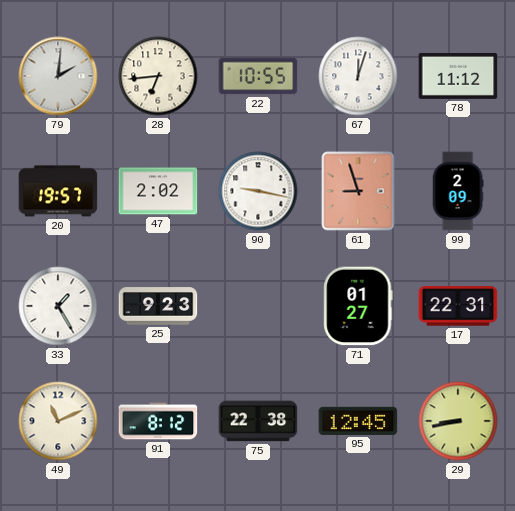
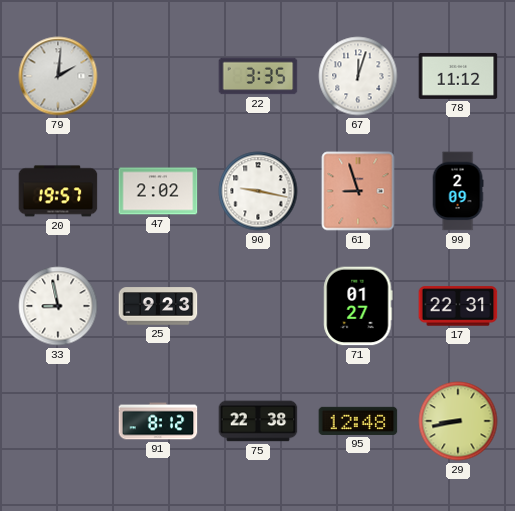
28: 6:44 -> none
22: 10:55 -> 3:35
33: 1:25 -> 8:58
49: 11:11 -> none
95: 12:45 -> 12:48
